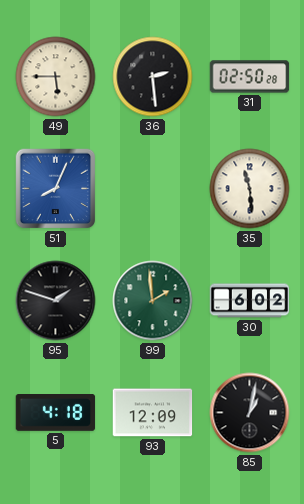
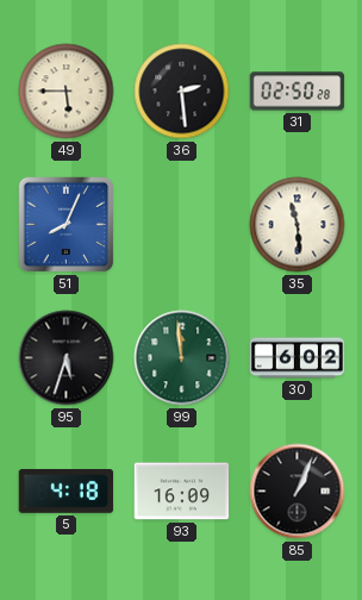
95: 1:48 -> 5:33
99: 1:59 -> 11:59
93: 12:09 -> 16:09
85: 1:02 -> 1:04
